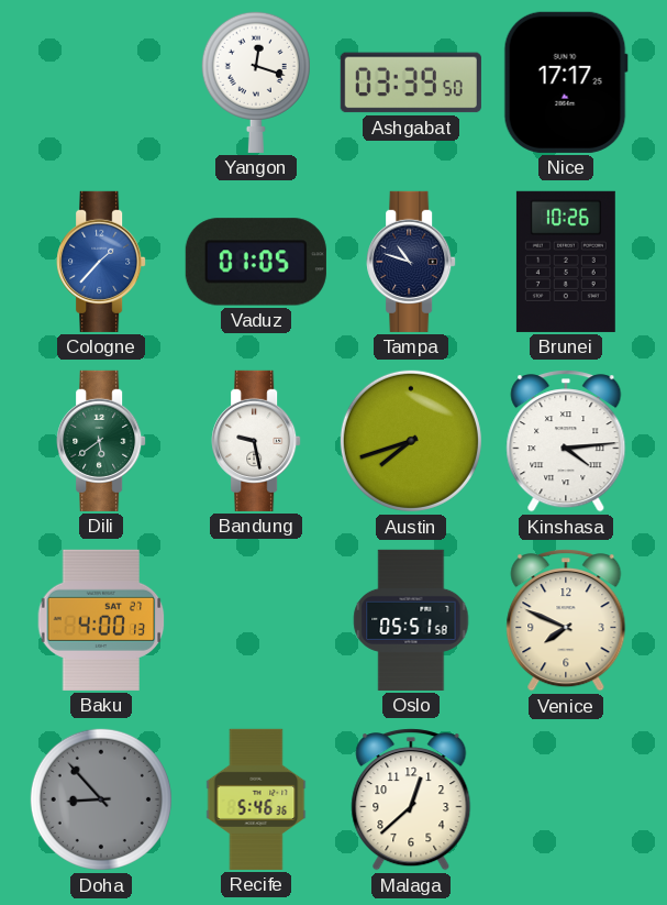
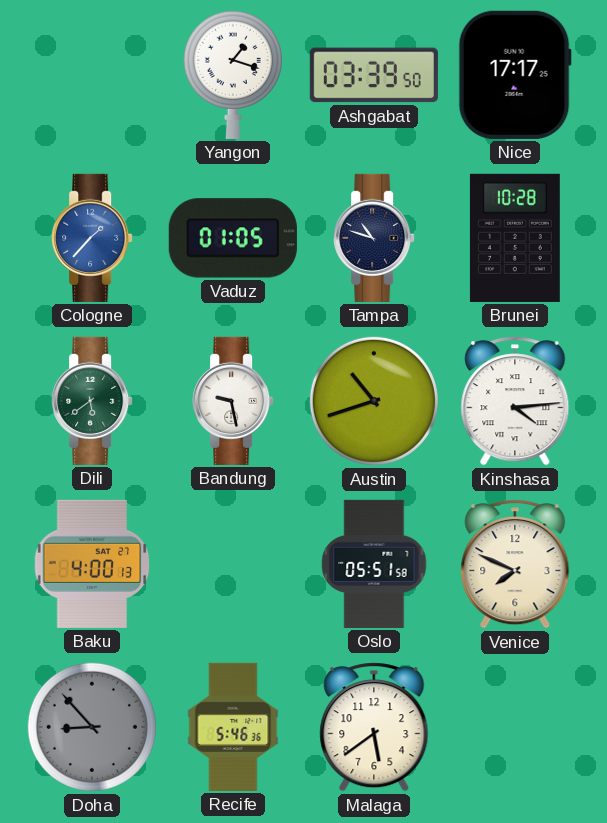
Yangon: 12:18 -> 1:18
Brunei: 10:26 -> 10:28
Austin: 7:42 -> 10:42
Malaga: 12:38 -> 5:39
